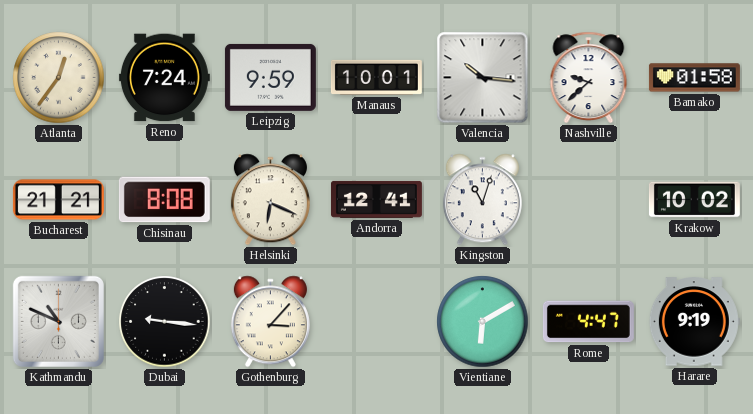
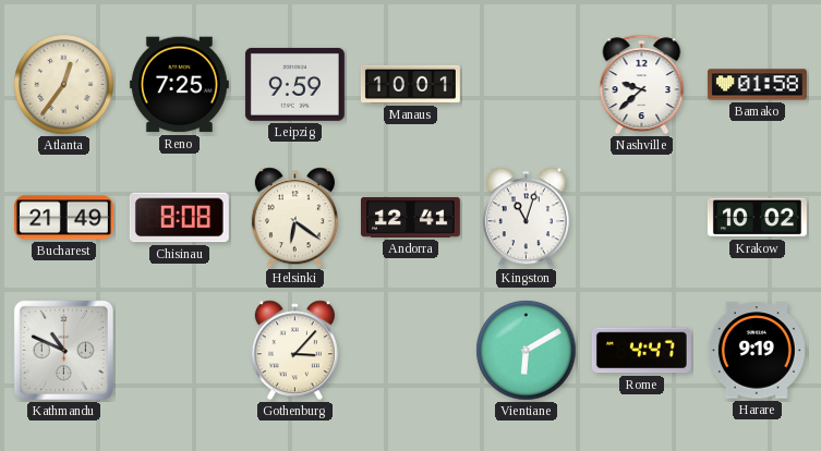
Reno: 7:24 -> 7:25
Valencia: 10:16 -> none
Bucharest: 21:21 -> 21:49
Helsinki: 6:19 -> 6:21
Dubai: 9:16 -> none
